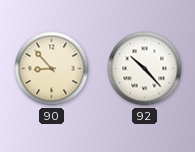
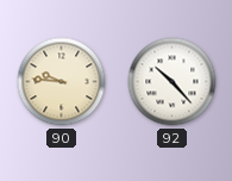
90: 8:53 -> 9:46
